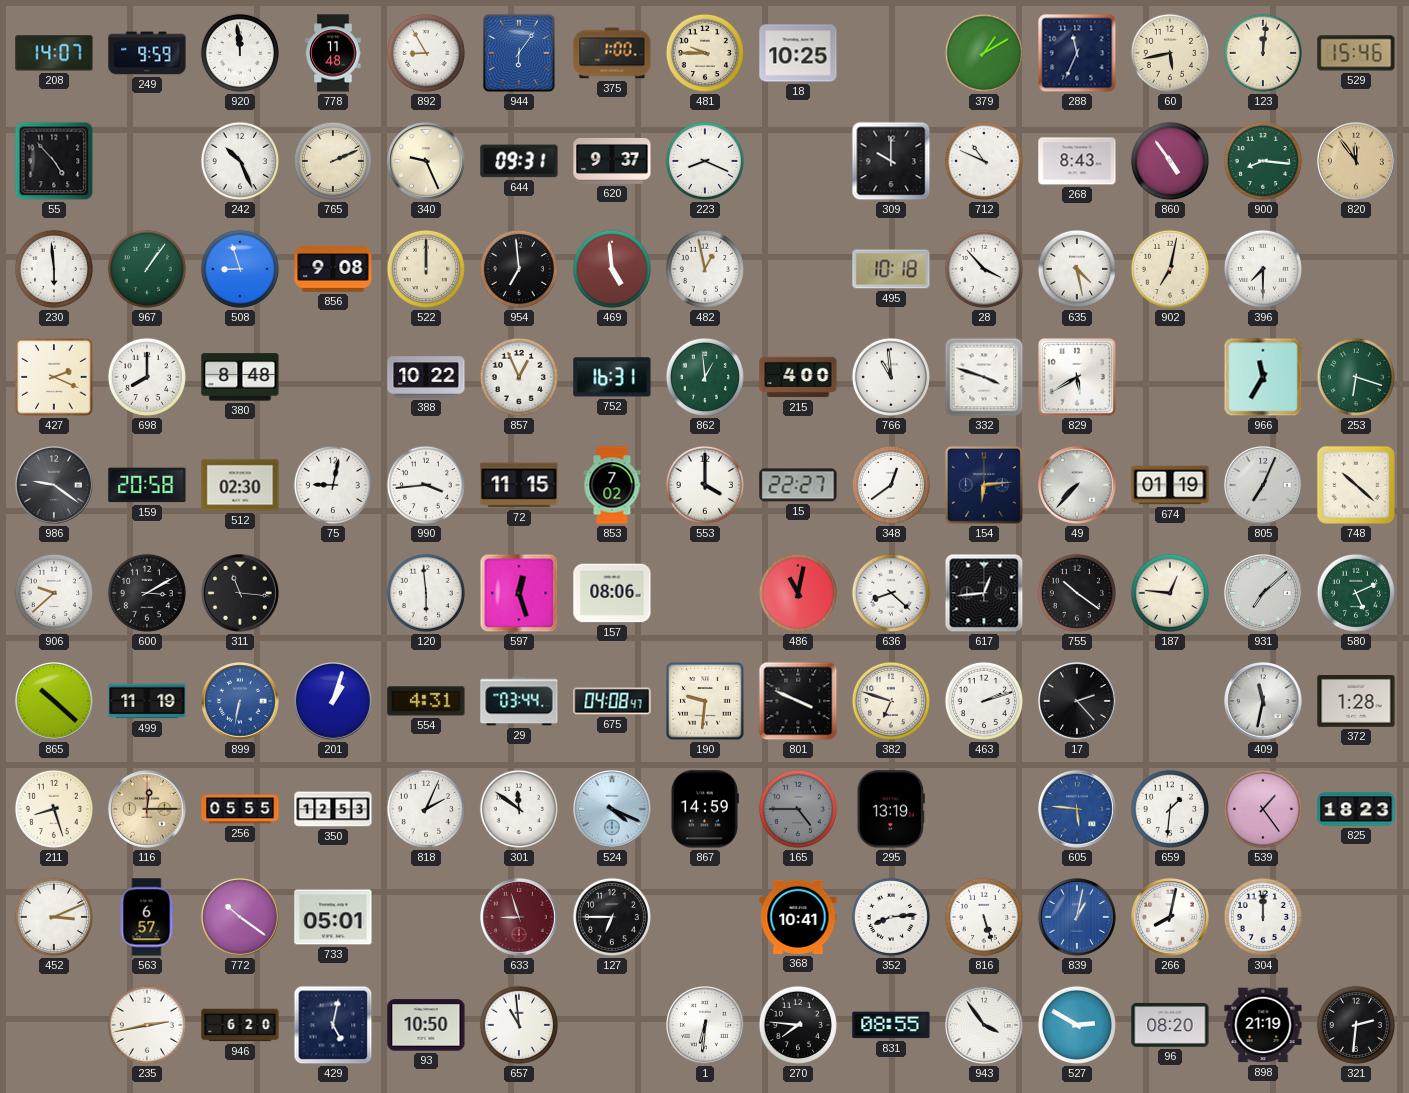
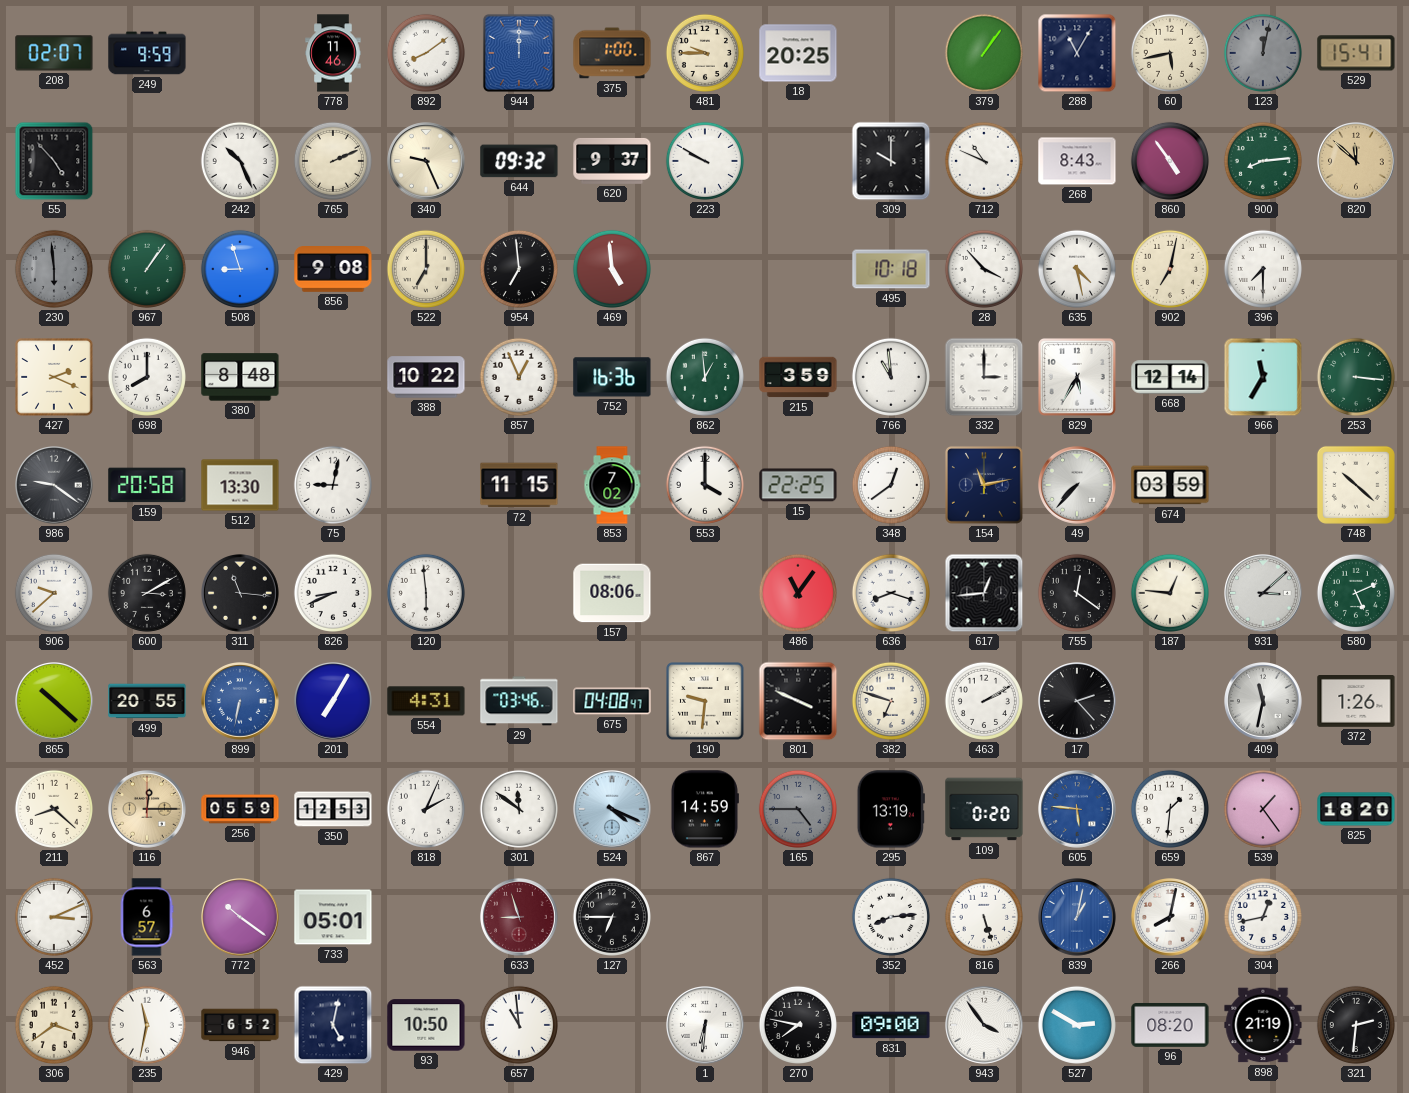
208: 14:07 -> 02:07
920: 11:59 -> none
778: 11:48 -> 11:46
892: 8:55 -> 8:09
944: 6:06 -> 12:00
18: 10:25 -> 20:25
379: 1:10 -> 1:06
288: 11:34 -> 11:05
123: 12:01 -> 12:02
123 dial: cream -> grey
529: 15:46 -> 15:41
644: 09:31 -> 09:32
223: 8:19 -> 9:50
900: 8:16 -> 8:14
820: 11:54 -> 11:52
230 dial: white -> grey
522: 12:00 -> 7:00
482: 12:58 -> none
752: 16:31 -> 16:36
215: 4:00 -> 3:59
332: 3:48 -> 3:00
829: 5:40 -> 5:35
668: none -> 12:14
253: 6:18 -> 3:16
512: 02:30 -> 13:30
990: 3:44 -> none
15: 22:27 -> 22:25
154: 6:14 -> 11:13
674: 01:19 -> 03:59
805: 7:04 -> none
826: none -> 8:41
597: 12:27 -> none
486: 11:02 -> 11:06
636: 8:22 -> 8:18
755: 10:21 -> 12:21
931: 7:08 -> 3:08
499: 11:19 -> 20:55
201: 1:03 -> 7:05
29: 03:44 -> 03:46
463: 2:12 -> 2:10
372: 1:28 -> 1:26
211: 8:27 -> 8:22
256: 05:55 -> 05:59
109: none -> 0:20
825: 18:23 -> 18:20
368: 10:41 -> none
304: 12:00 -> 12:43
306: none -> 3:39
235: 2:43 -> 11:32
946: 6:20 -> 6:52
270: 7:46 -> 7:47
831: 08:55 -> 09:00
